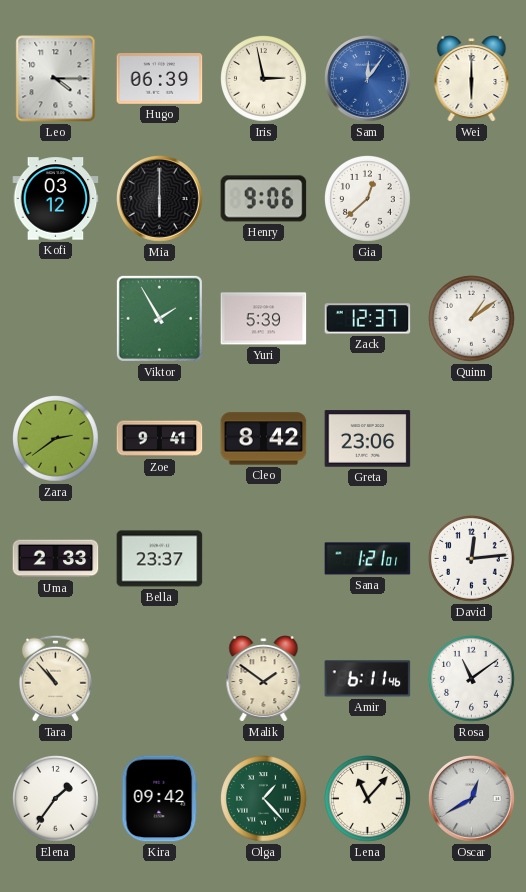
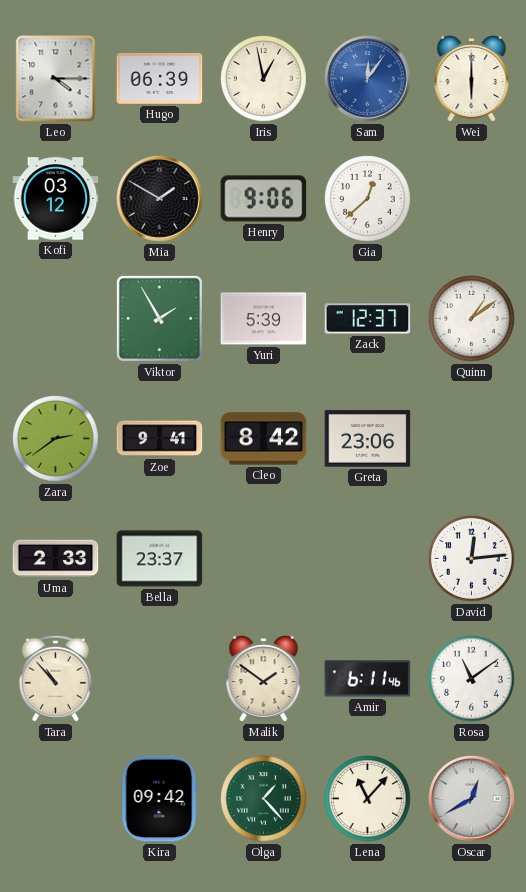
Iris: 2:58 -> 12:58
Mia: 6:00 -> 1:50
Sana: 1:21 -> none
Elena: 1:36 -> none
